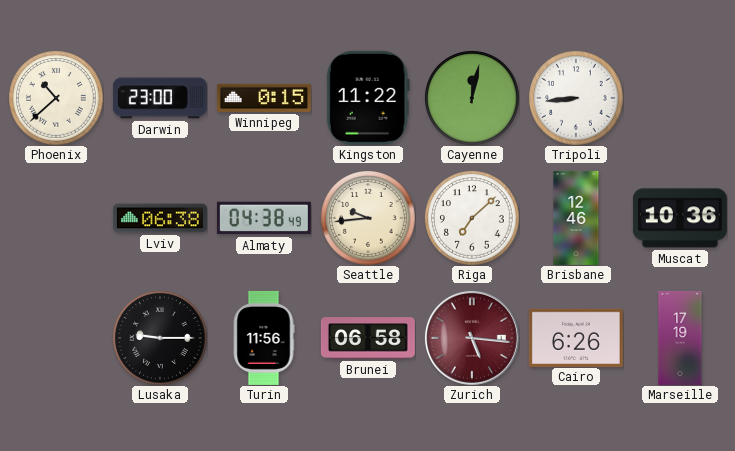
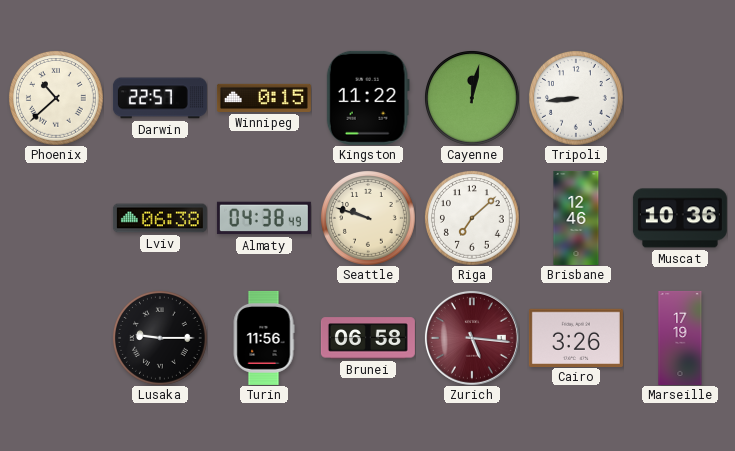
Darwin: 23:00 -> 22:57
Seattle: 9:44 -> 9:48
Cairo: 6:26 -> 3:26
